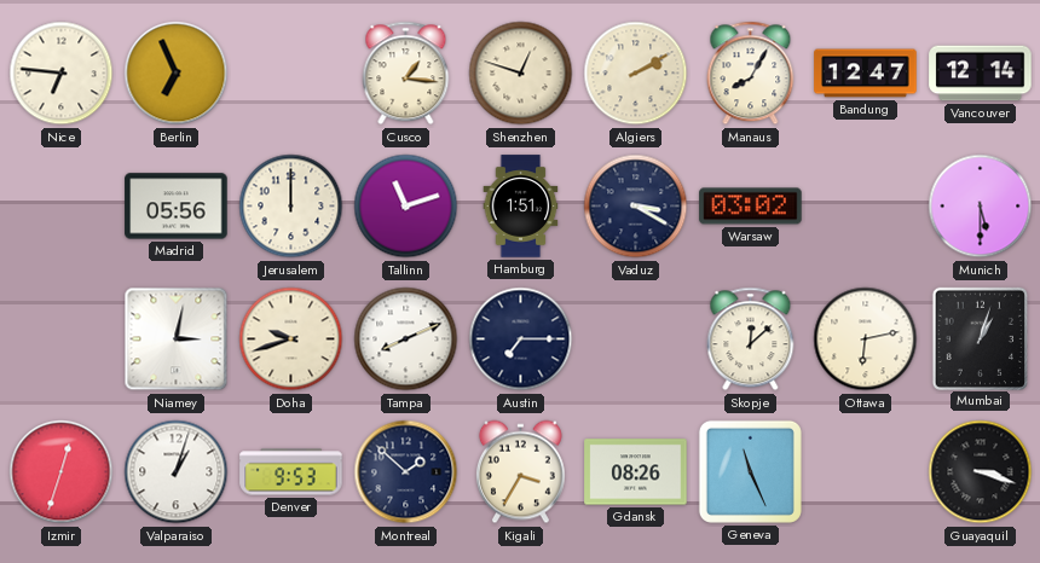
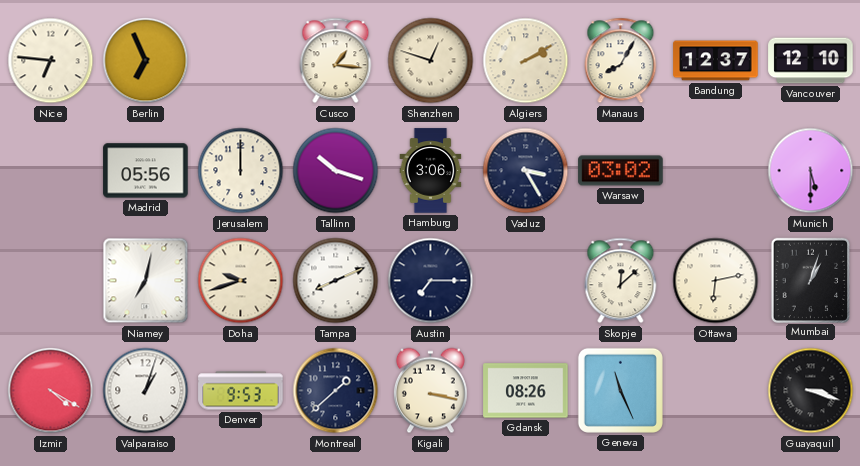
Bandung: 12:47 -> 12:37
Vancouver: 12:14 -> 12:10
Tallinn: 11:12 -> 10:18
Hamburg: 1:51 -> 3:06
Vaduz: 3:20 -> 3:25
Niamey: 3:02 -> 7:02
Izmir: 12:33 -> 4:20
Montreal: 1:52 -> 1:38
Kigali: 3:35 -> 3:17
